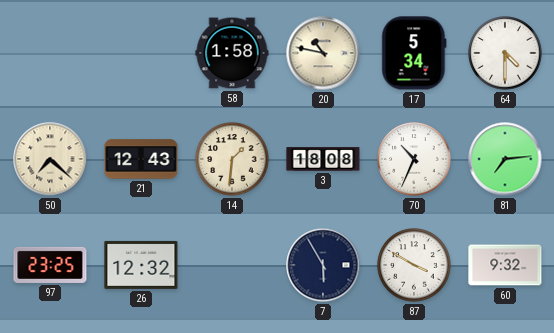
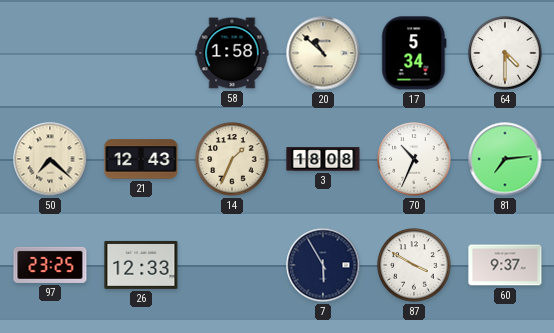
20: 10:47 -> 10:52
14: 1:31 -> 1:34
26: 12:32 -> 12:33
60: 9:32 -> 9:37
